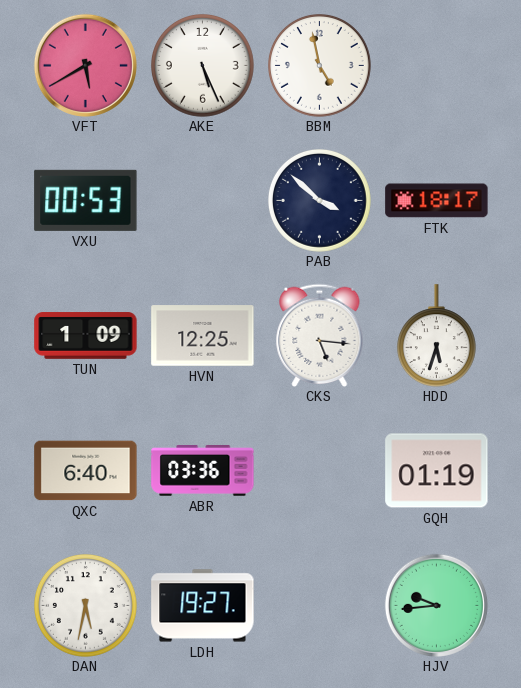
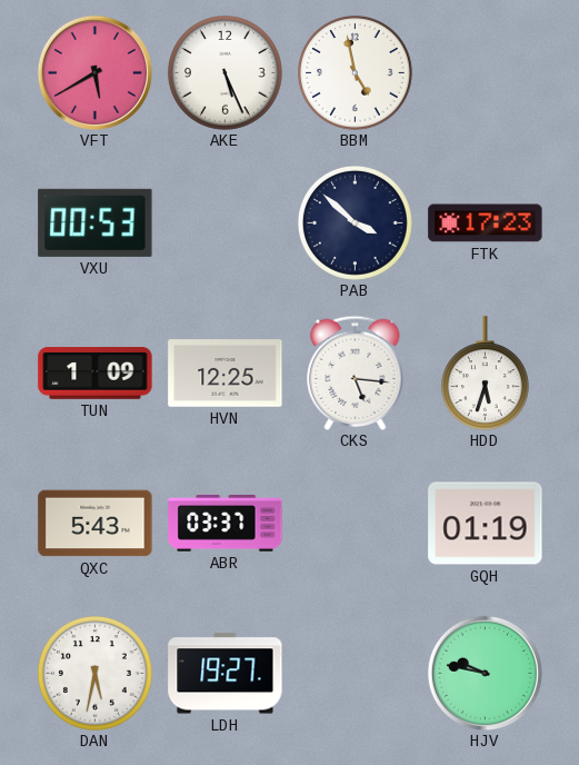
FTK: 18:17 -> 17:23
QXC: 6:40 -> 5:43
ABR: 03:36 -> 03:37
HJV: 9:44 -> 9:47
